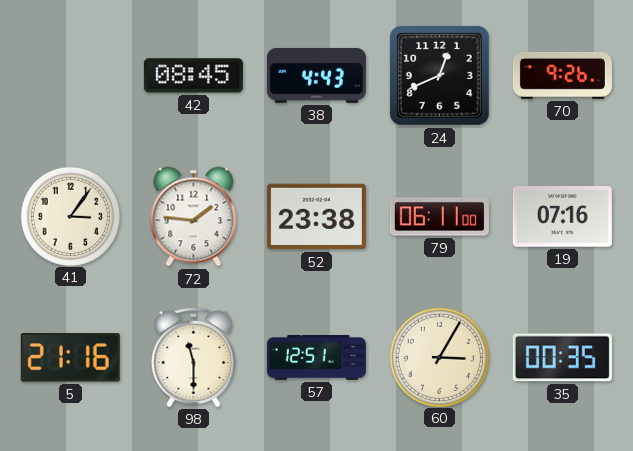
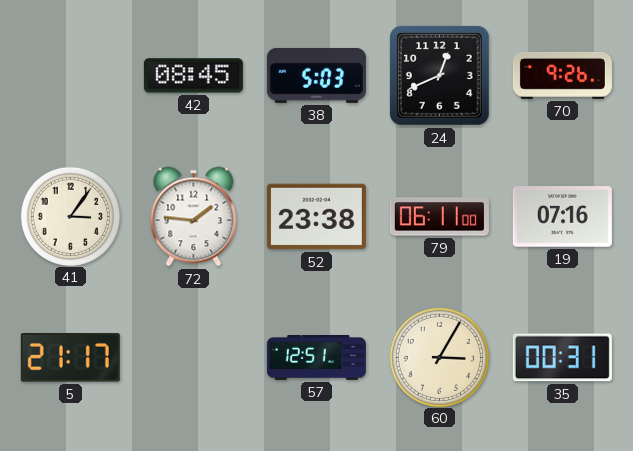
38: 4:43 -> 5:03
5: 21:16 -> 21:17
98: 11:30 -> none
35: 00:35 -> 00:31
